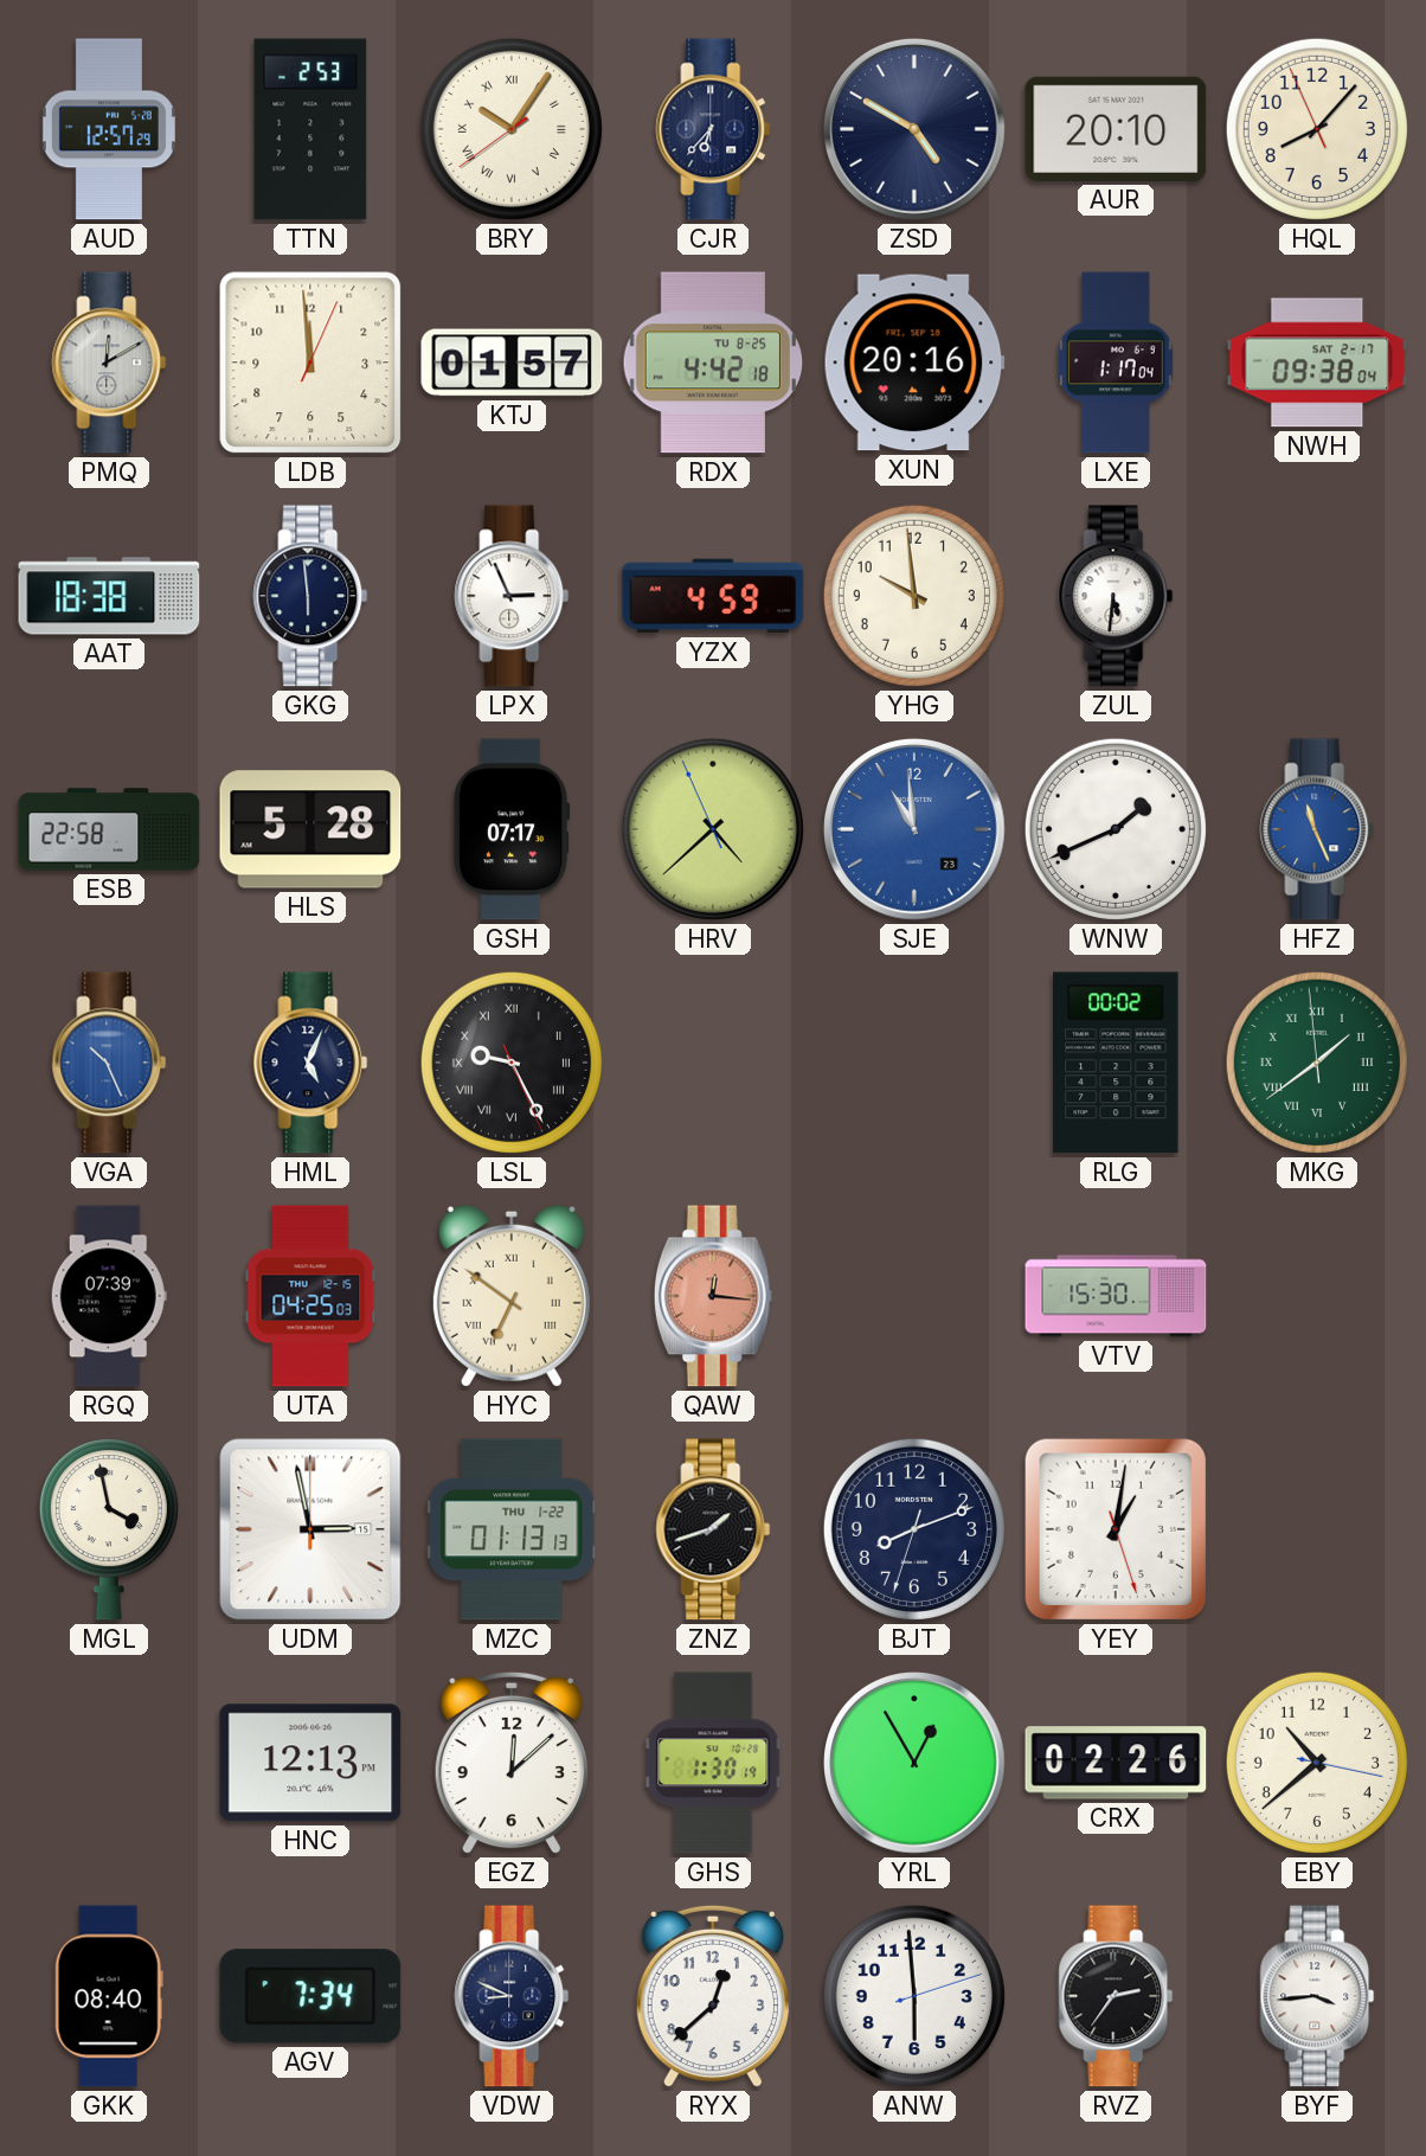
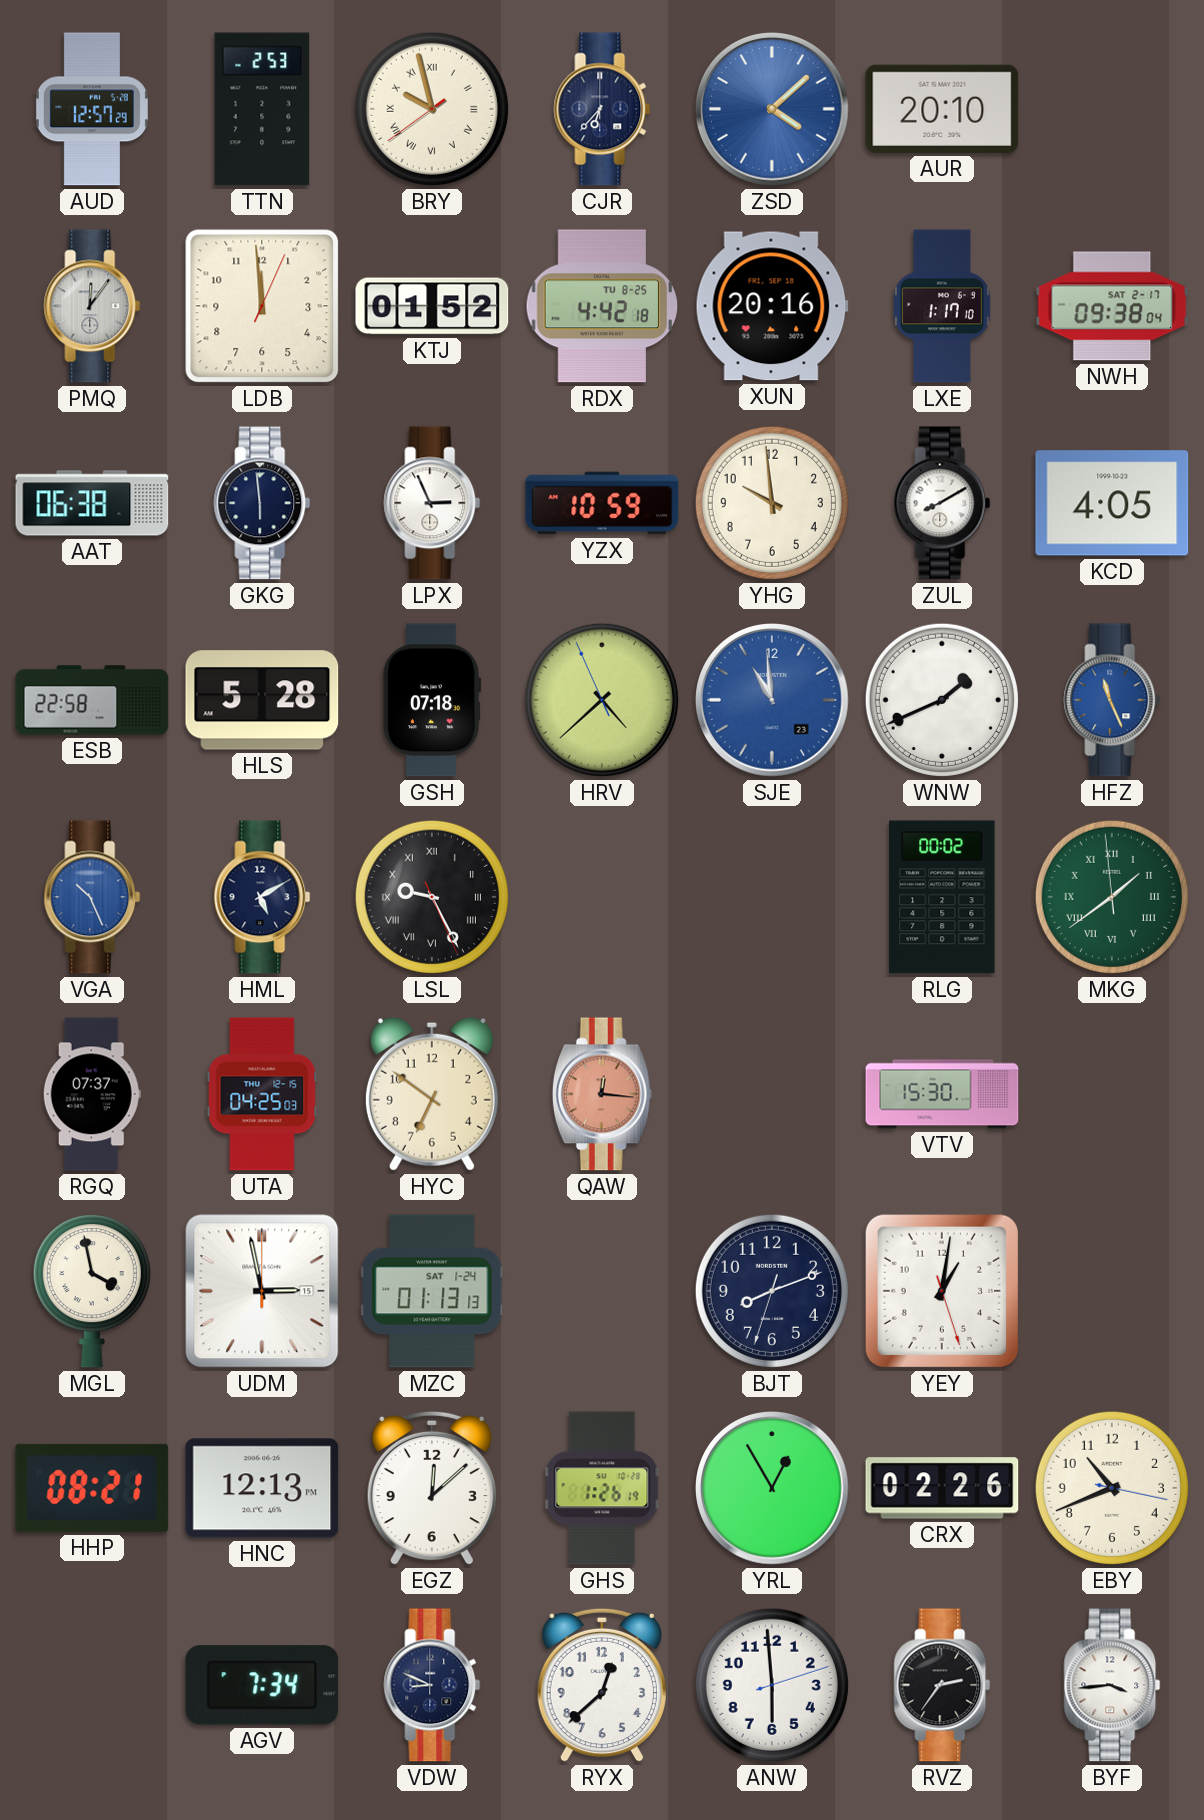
BRY: 10:05 -> 9:57
ZSD: 4:50 -> 4:08
ZSD dial: navy -> blue
HQL: 8:06 -> none
PMQ: 12:10 -> 12:06
KTJ: 01:57 -> 01:52
LXE: 1:17:04 -> 1:17:10
AAT: 18:38 -> 06:38
YZX: 4:59 -> 10:59
ZUL: 5:31 -> 8:10
KCD: none -> 4:05
GSH: 07:17 -> 07:18
HML: 5:04 -> 5:10
RGQ: 07:39 -> 07:37
HYC numerals: Roman -> Arabic
MZC date: THU 1-22 -> SAT 1-24
ZNZ: 1:42 -> none
HHP: none -> 08:21
GHS: 1:30 -> 1:26
EBY: 10:38 -> 10:41
GKK: 08:40 -> none
